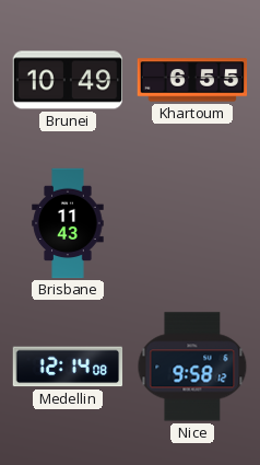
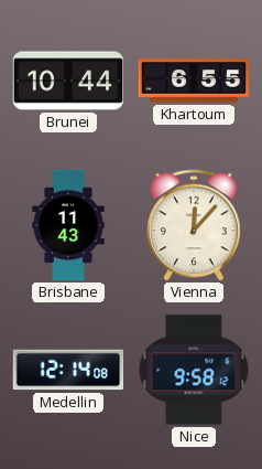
Brunei: 10:49 -> 10:44
Vienna: none -> 12:07
